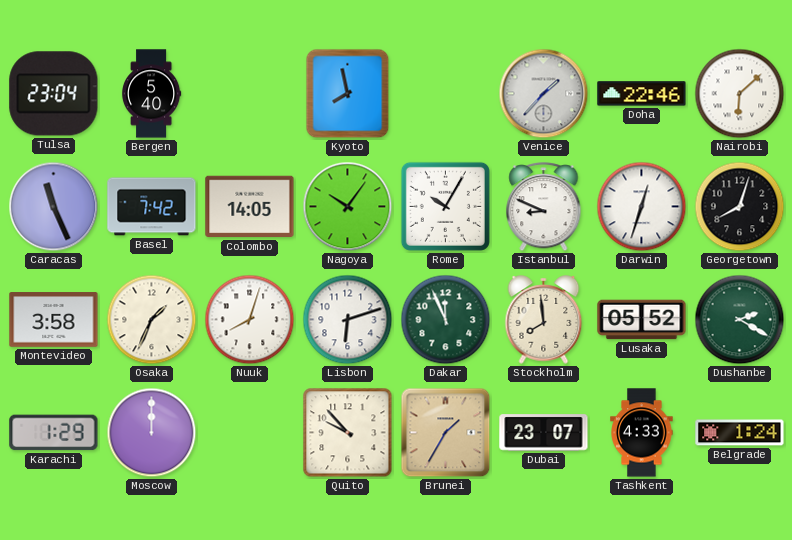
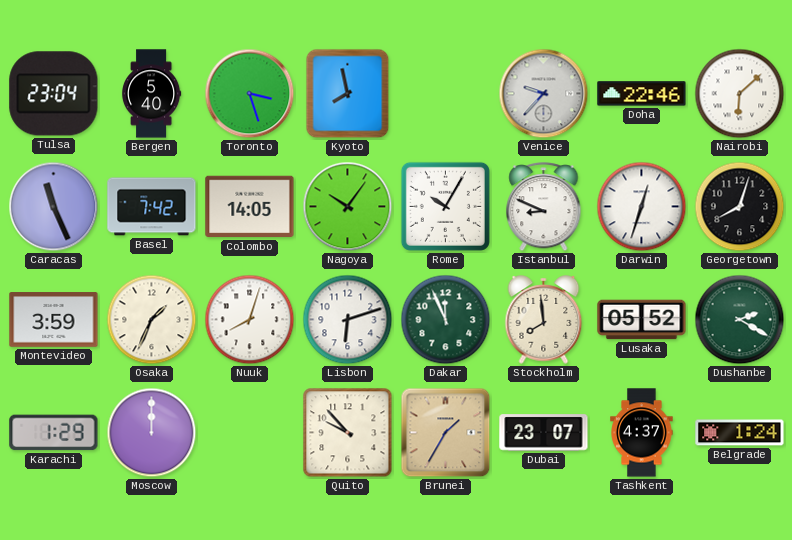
Toronto: none -> 3:27
Venice: 1:37 -> 9:37
Montevideo: 3:58 -> 3:59
Tashkent: 4:33 -> 4:37
